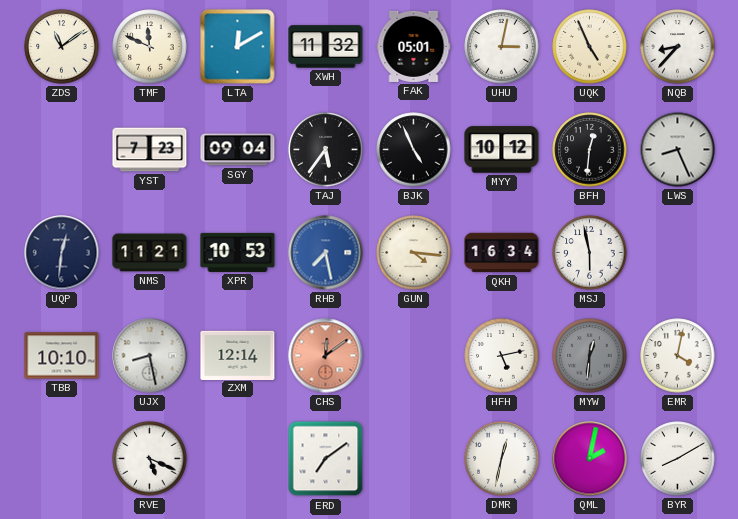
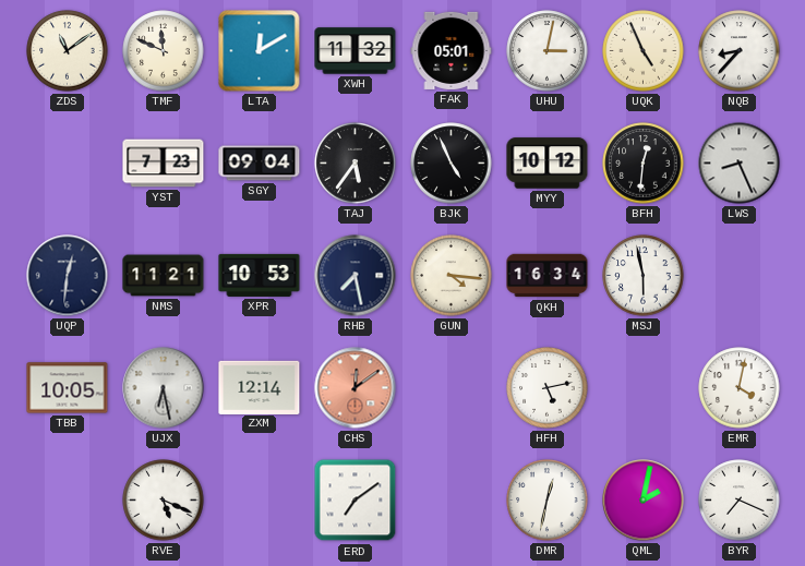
RHB dial: blue -> navy
TBB: 10:10 -> 10:05
UJX: 8:28 -> 6:28
MYW: 12:31 -> none
BYR: 8:10 -> 7:19
